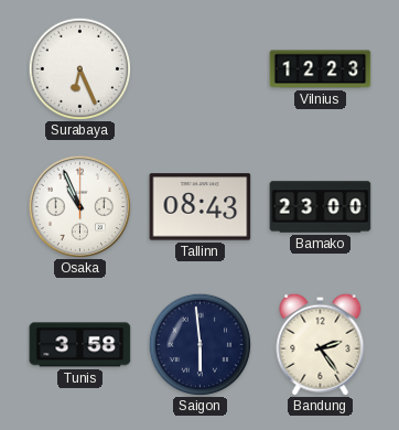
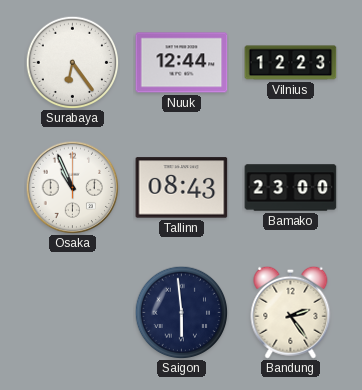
Surabaya: 6:26 -> 6:24
Nuuk: none -> 12:44
Tunis: 3:58 -> none
